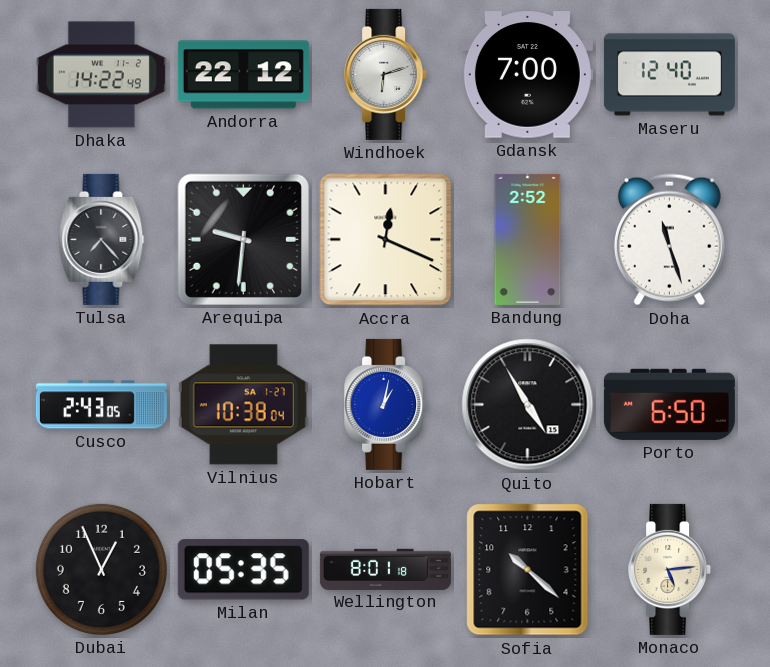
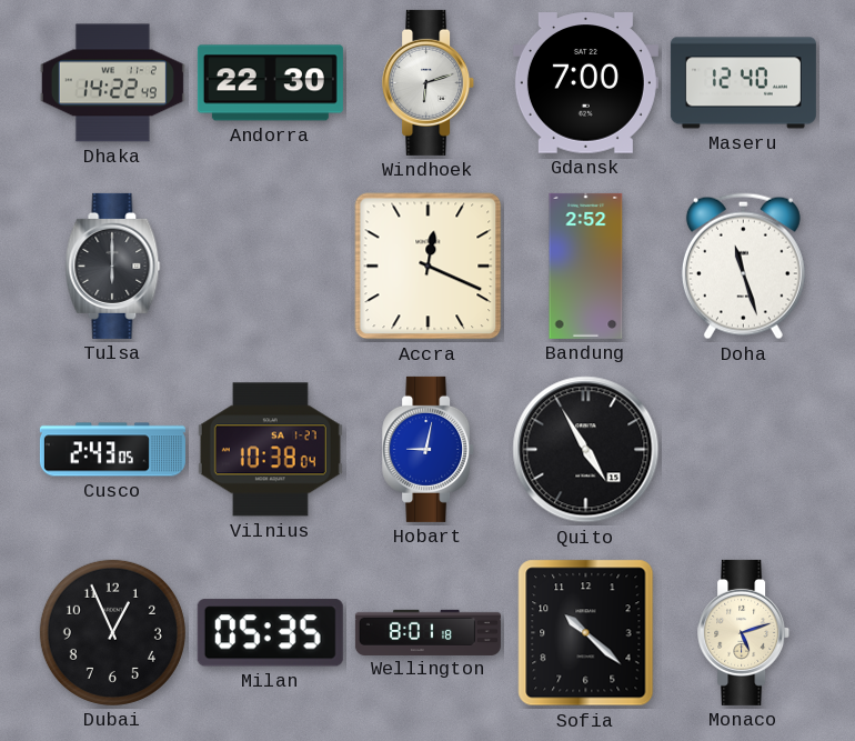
Andorra: 22:12 -> 22:30
Tulsa: 7:23 -> 6:00
Arequipa: 9:31 -> none
Hobart: 1:02 -> 9:02
Porto: 6:50 -> none
Monaco: 5:14 -> 5:12
